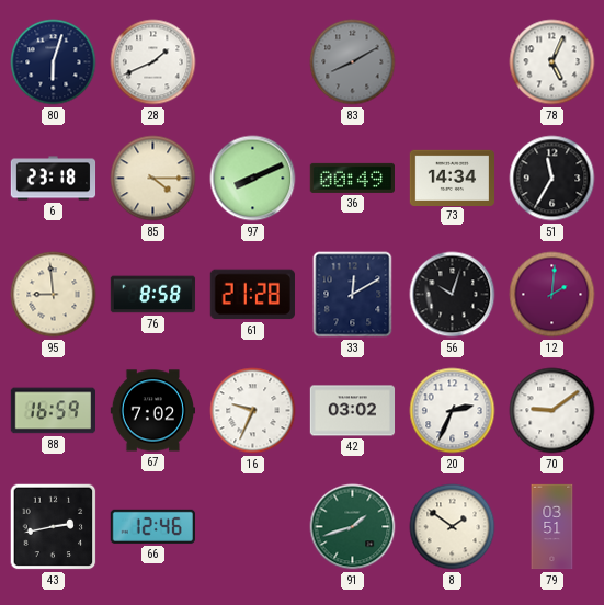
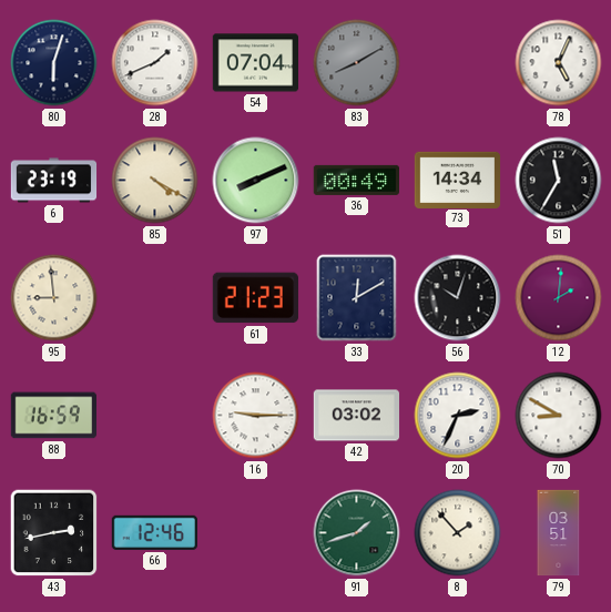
54: none -> 07:04
6: 23:18 -> 23:19
85: 4:15 -> 4:20
76: 8:58 -> none
61: 21:28 -> 21:23
67: 7:02 -> none
16: 9:34 -> 9:15
70: 9:09 -> 8:50
8: 1:51 -> 1:53
